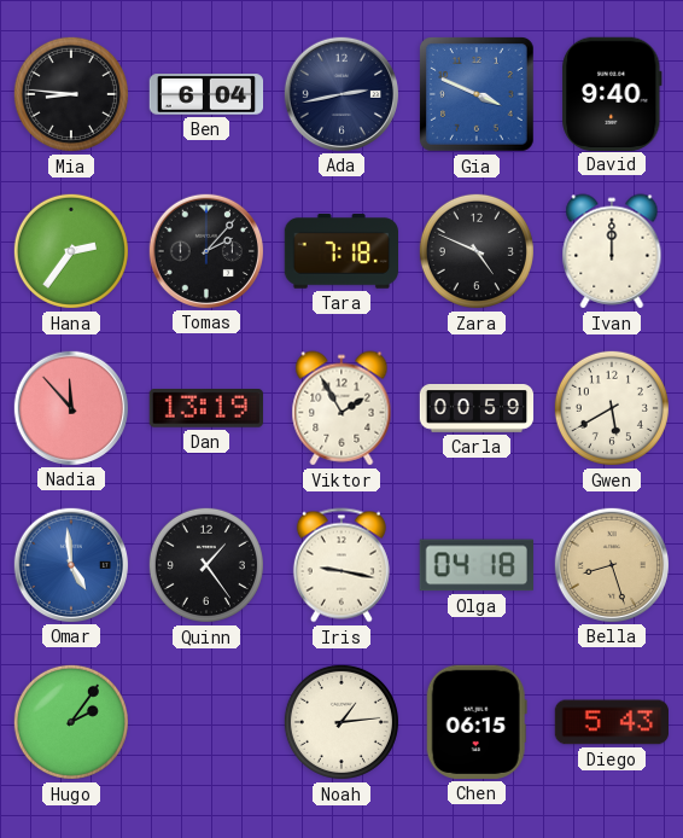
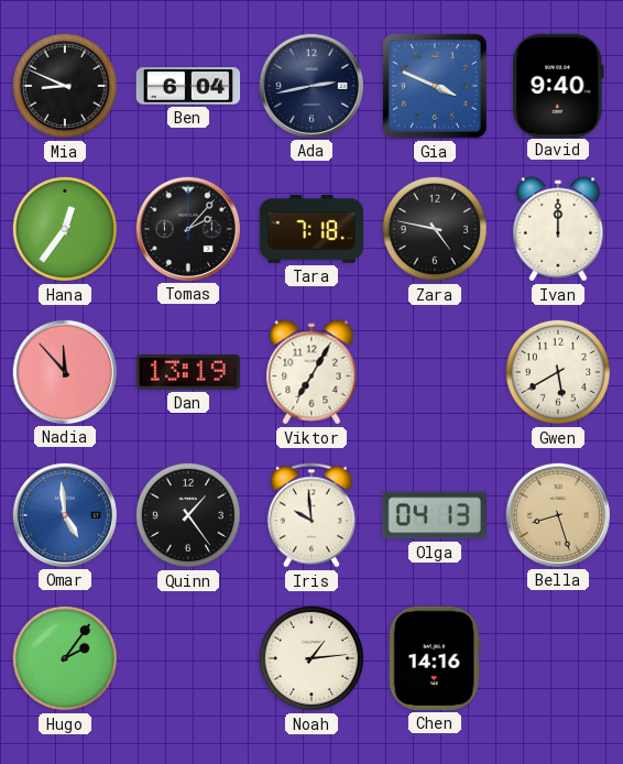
Mia: 8:46 -> 8:49
Hana: 2:36 -> 12:36
Zara: 4:49 -> 4:47
Viktor: 1:55 -> 7:05
Carla: 00:59 -> none
Iris: 9:17 -> 9:59
Olga: 04:18 -> 04:13
Chen: 06:15 -> 14:16
Diego: 5:43 -> none
